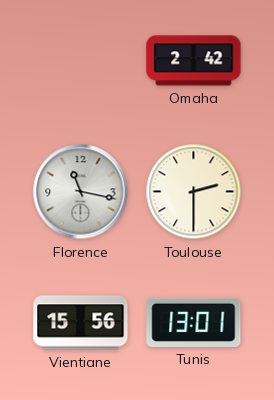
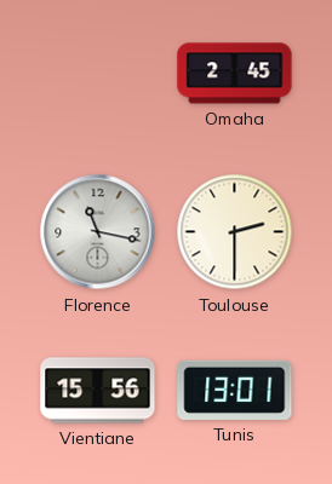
Omaha: 2:42 -> 2:45
